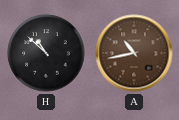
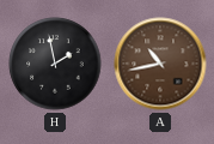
H: 10:52 -> 1:58
